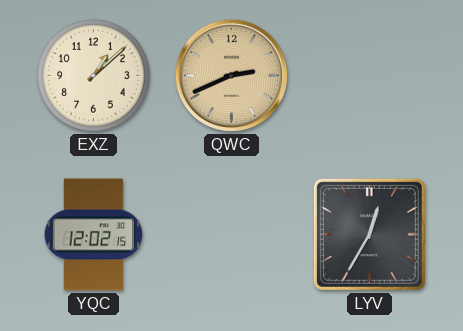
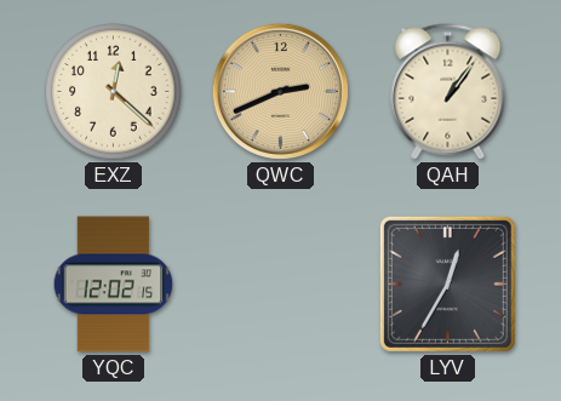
EXZ: 1:08 -> 12:22
QAH: none -> 1:06
